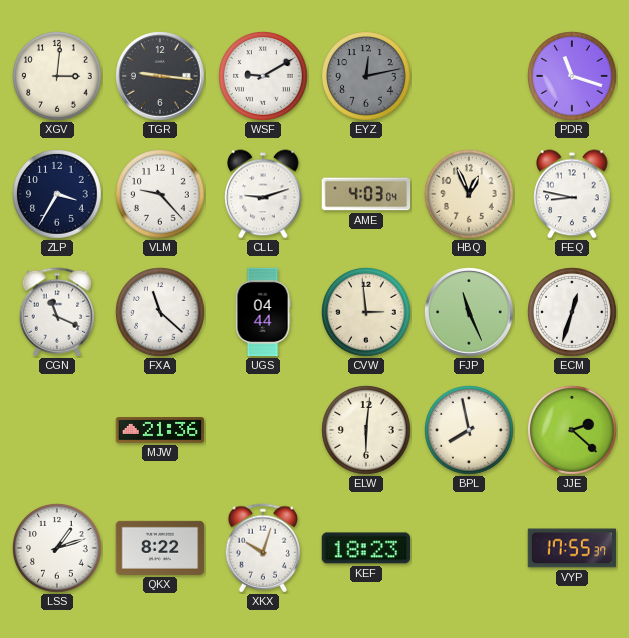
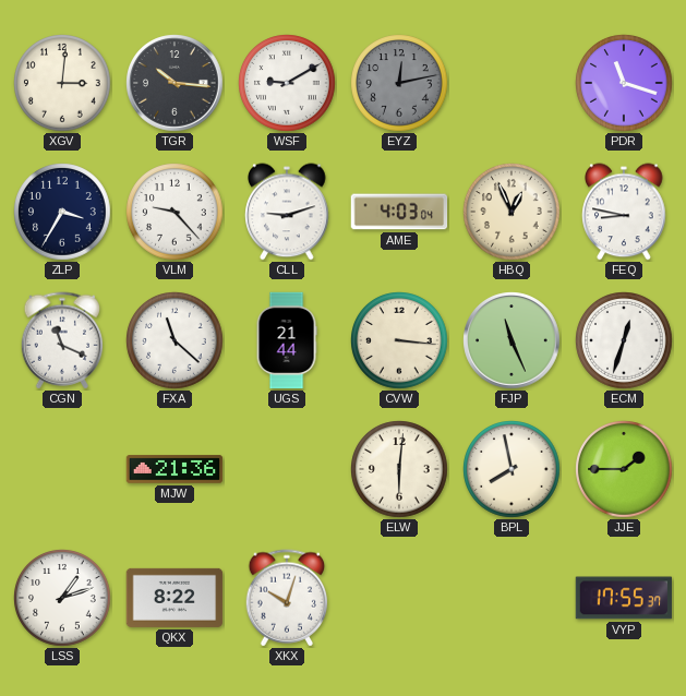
TGR: 9:16 -> 10:16
UGS: 04:44 -> 21:44
CVW: 2:59 -> 3:16
JJE: 2:22 -> 1:45
KEF: 18:23 -> none
